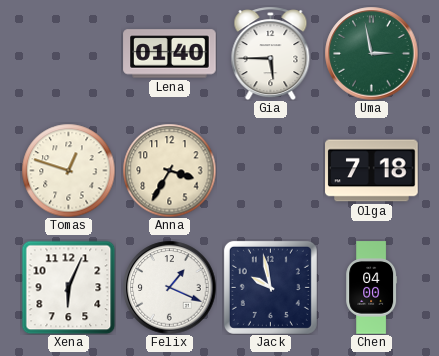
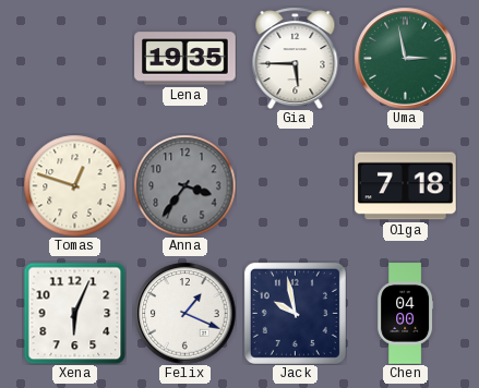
Lena: 01:40 -> 19:35
Anna: 3:35 -> 3:36
Anna dial: cream -> grey
